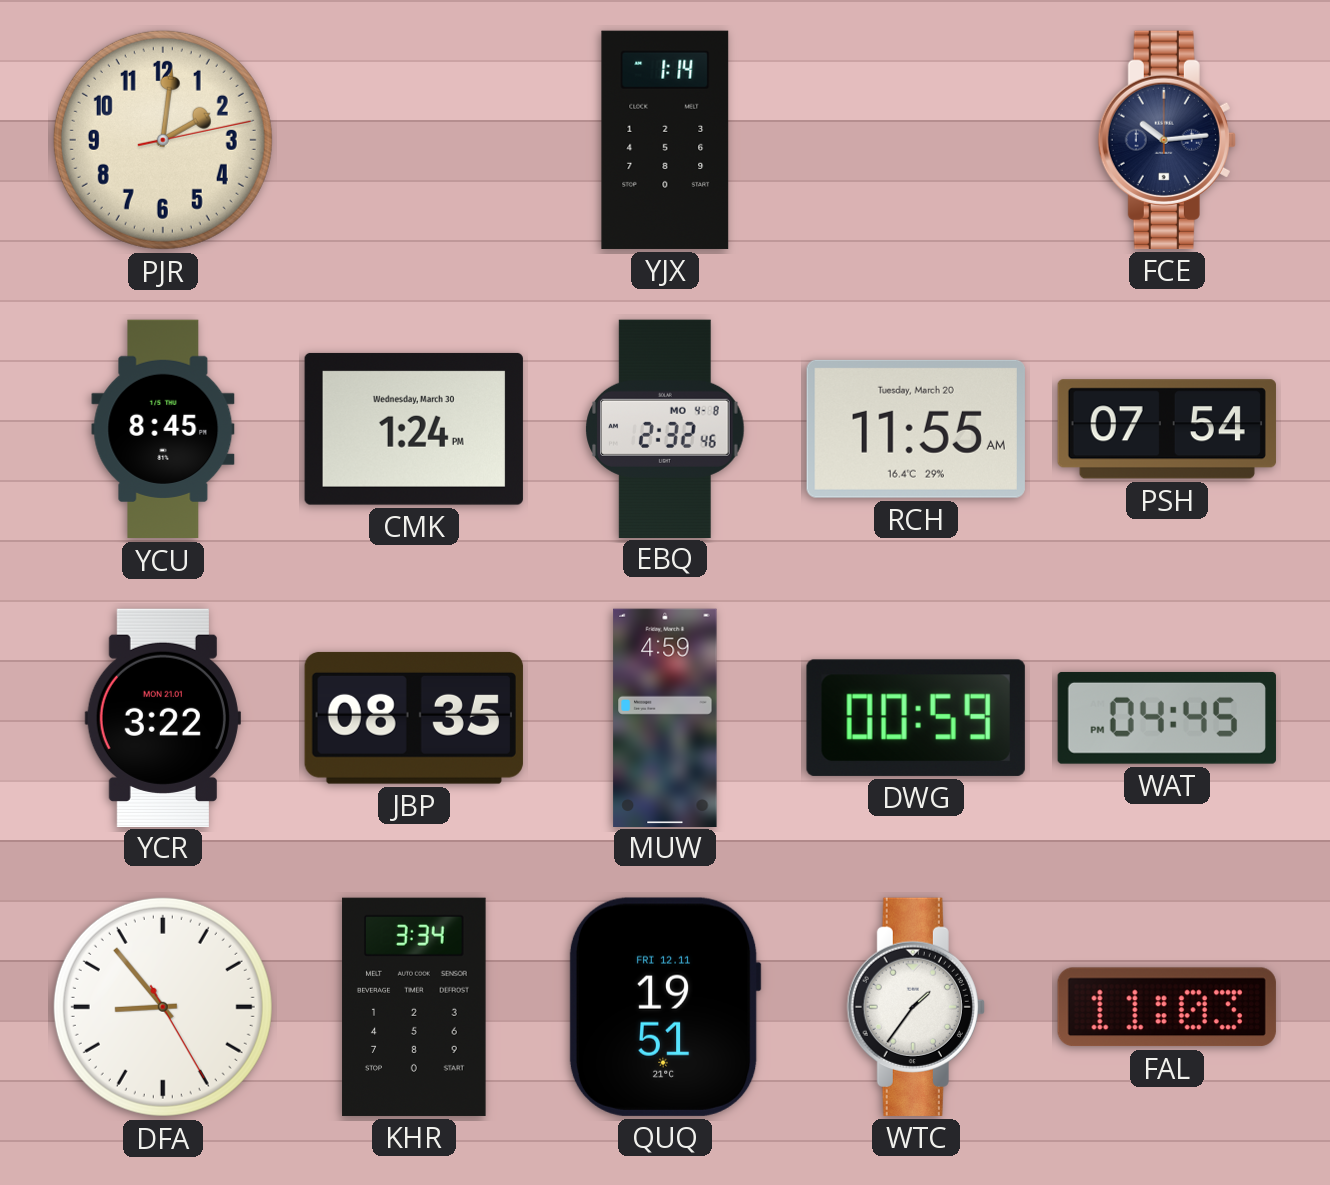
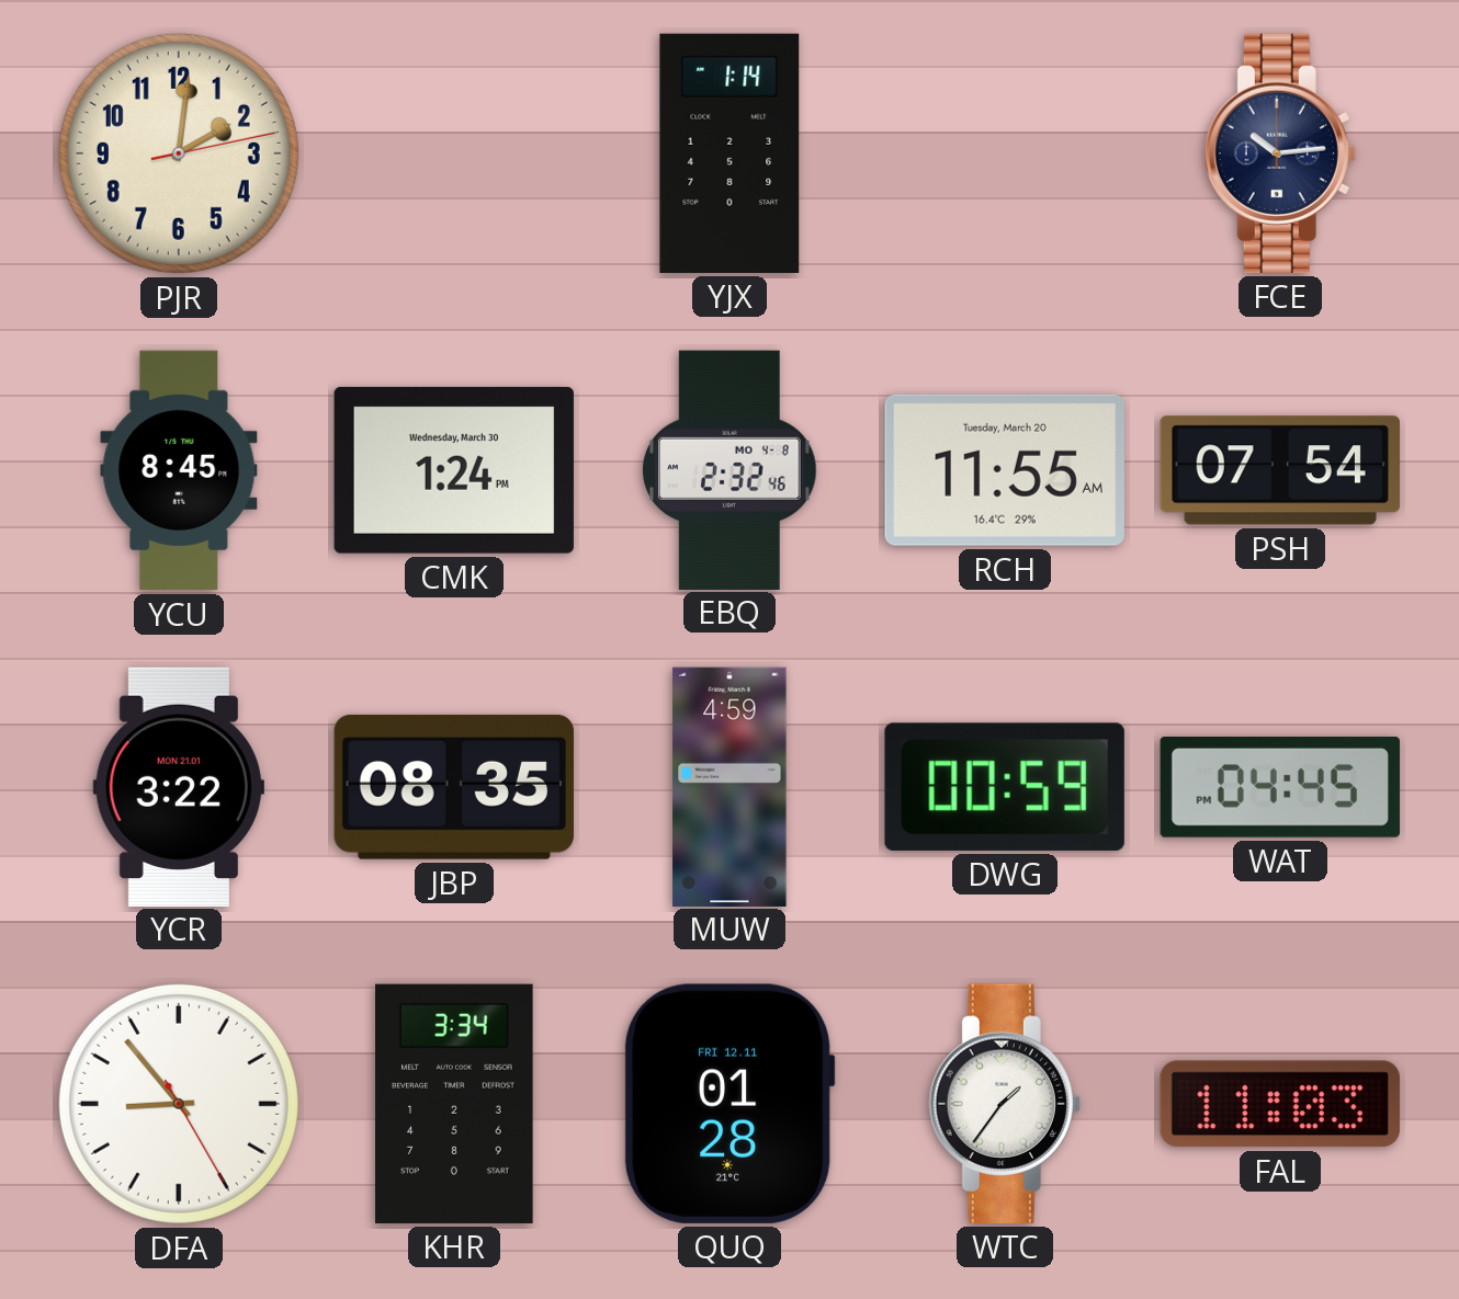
QUQ: 19:51 -> 01:28
